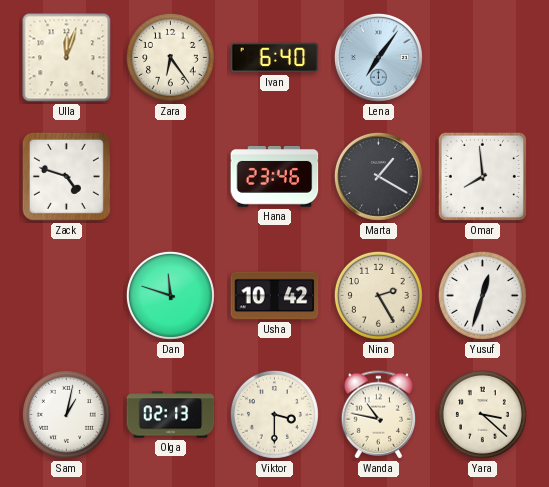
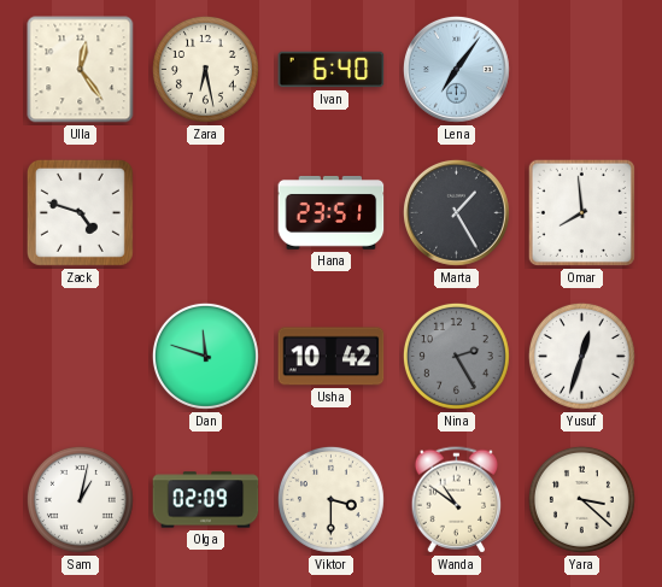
Ulla: 12:03 -> 12:24
Zara: 6:24 -> 6:28
Hana: 23:46 -> 23:51
Marta: 1:20 -> 1:25
Nina dial: cream -> grey
Olga: 02:13 -> 02:09
Wanda: 10:47 -> 10:51
